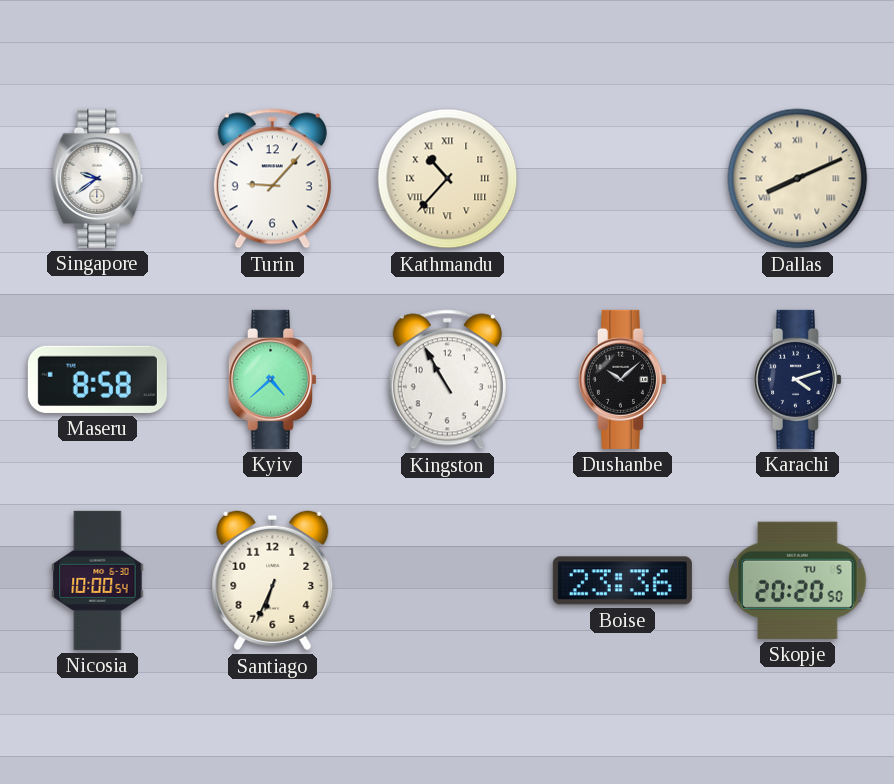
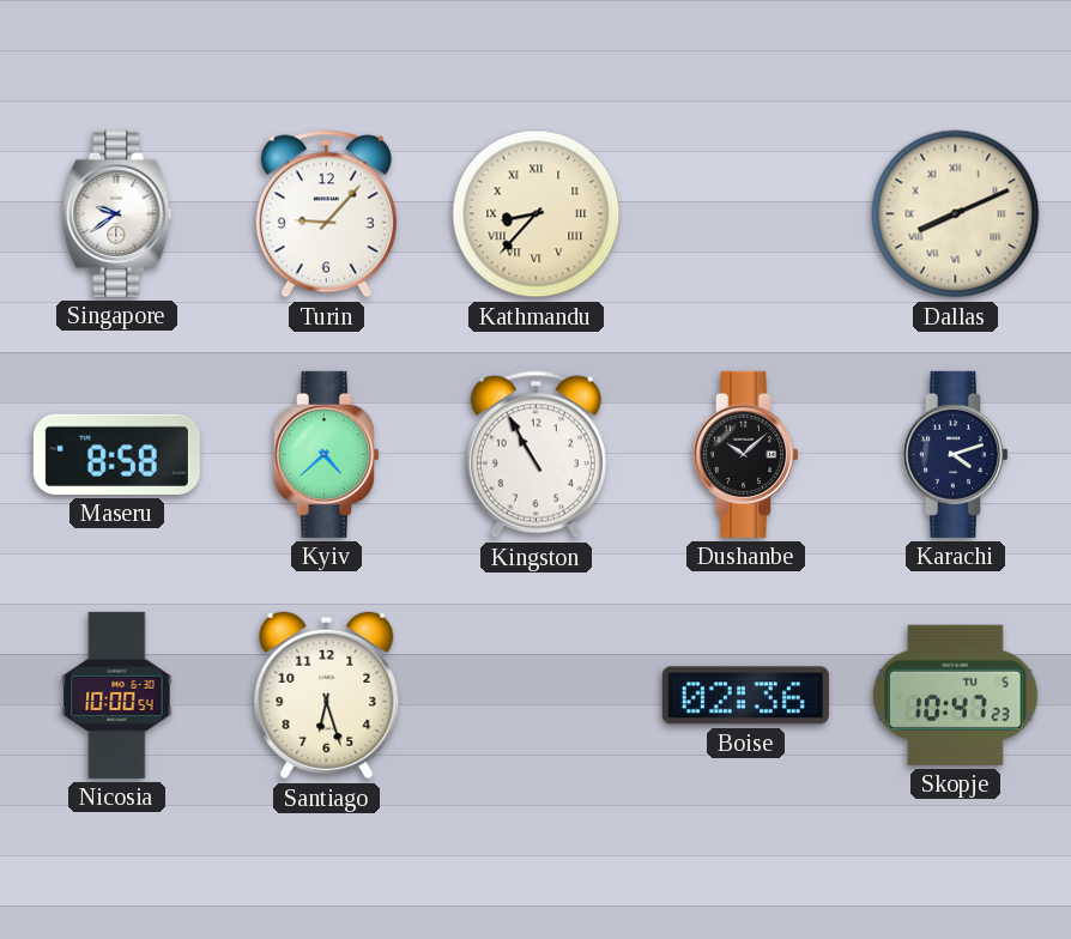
Kathmandu: 10:37 -> 8:37
Santiago: 6:34 -> 6:27
Boise: 23:36 -> 02:36
Skopje: 20:20 -> 10:47
